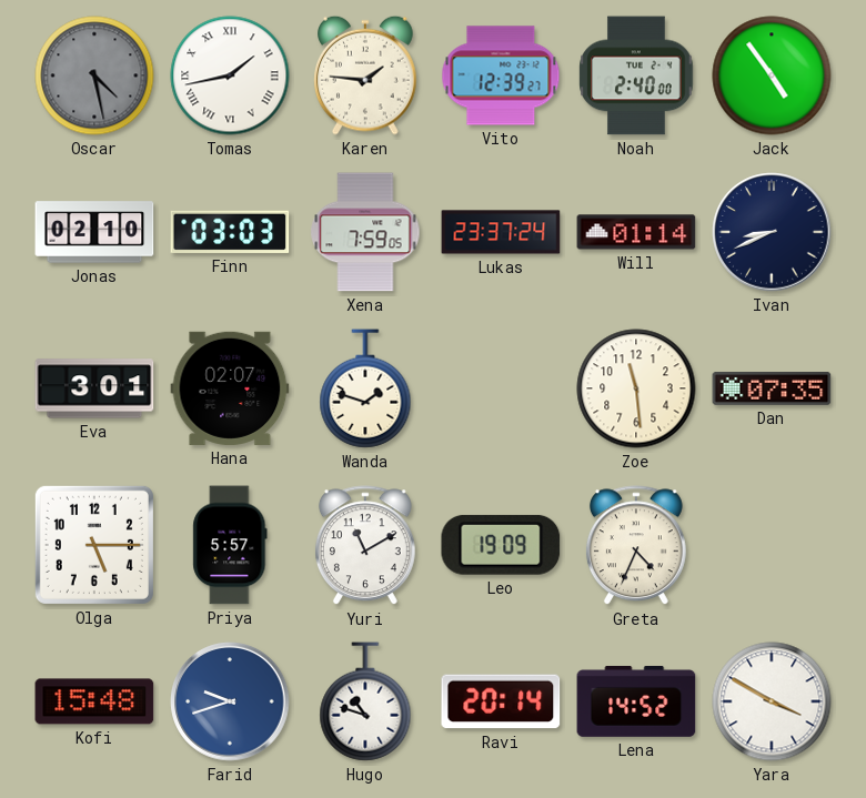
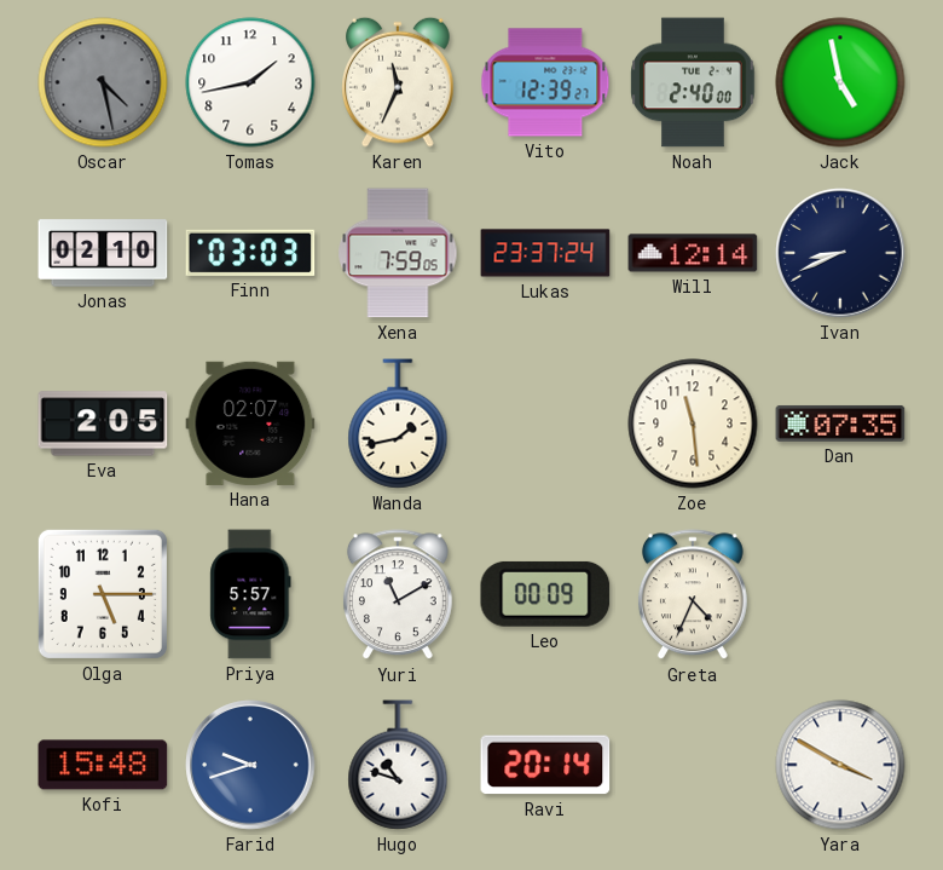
Tomas numerals: Roman -> Arabic
Karen: 1:46 -> 11:34
Jack: 4:54 -> 4:58
Will: 01:14 -> 12:14
Eva: 3:01 -> 2:05
Wanda: 1:48 -> 1:43
Leo: 19:09 -> 00:09
Lena: 14:52 -> none
